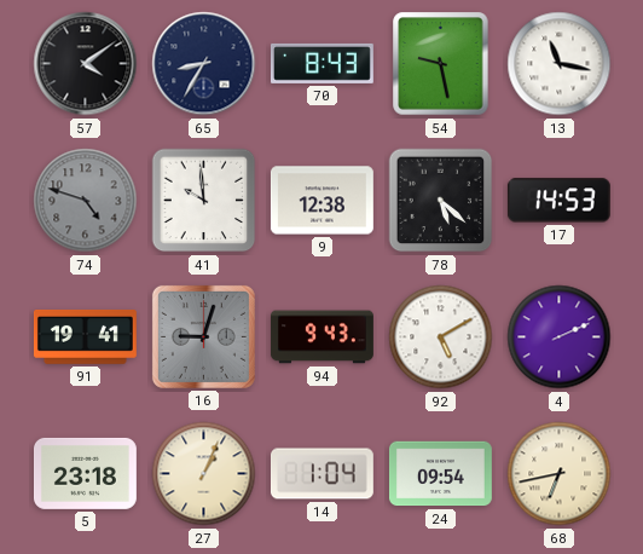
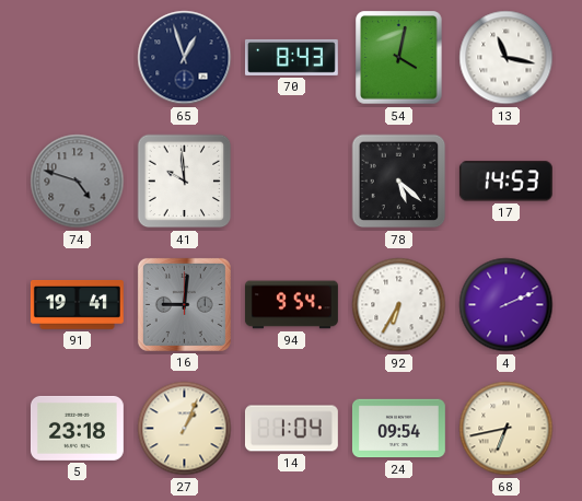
57: 4:09 -> none
65: 8:35 -> 12:57
54: 9:28 -> 4:02
9: 12:38 -> none
16: 9:03 -> 9:01
94: 9:43 -> 9:54
92: 5:10 -> 6:35
